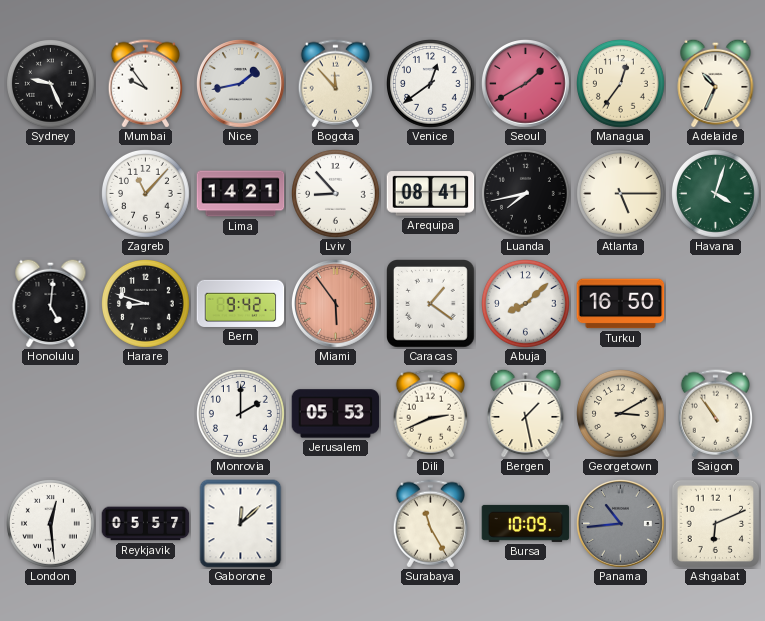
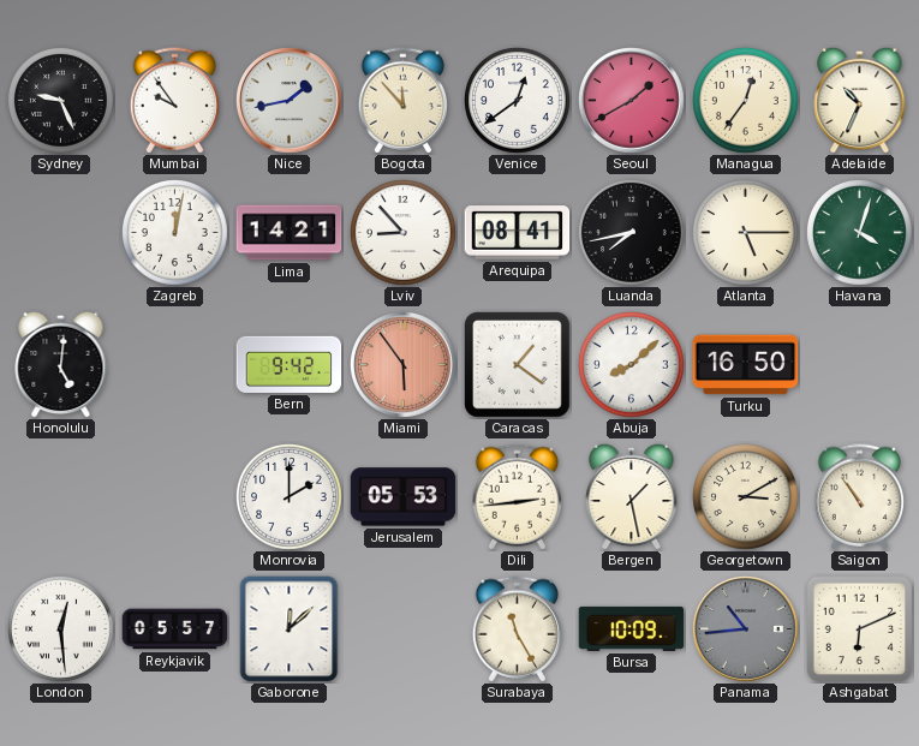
Zagreb: 11:07 -> 12:02
Harare: 8:48 -> none
Dili: 2:41 -> 2:44
